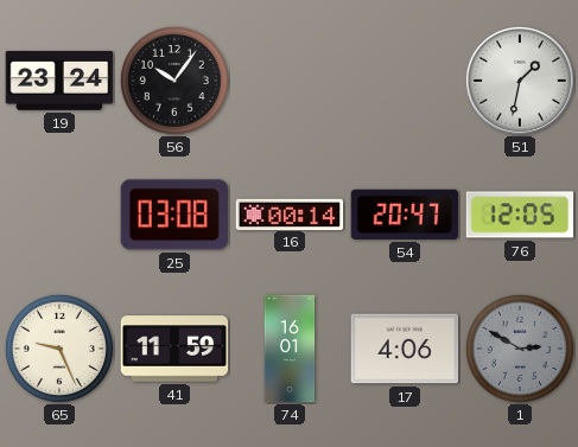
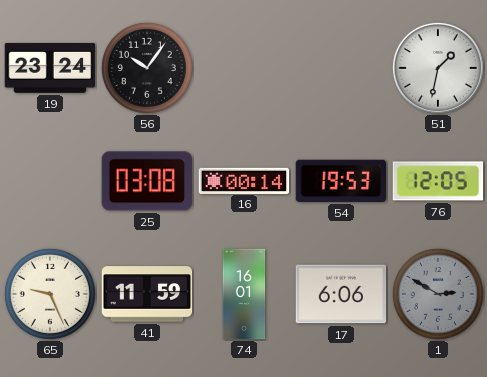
54: 20:47 -> 19:53
17: 4:06 -> 6:06
